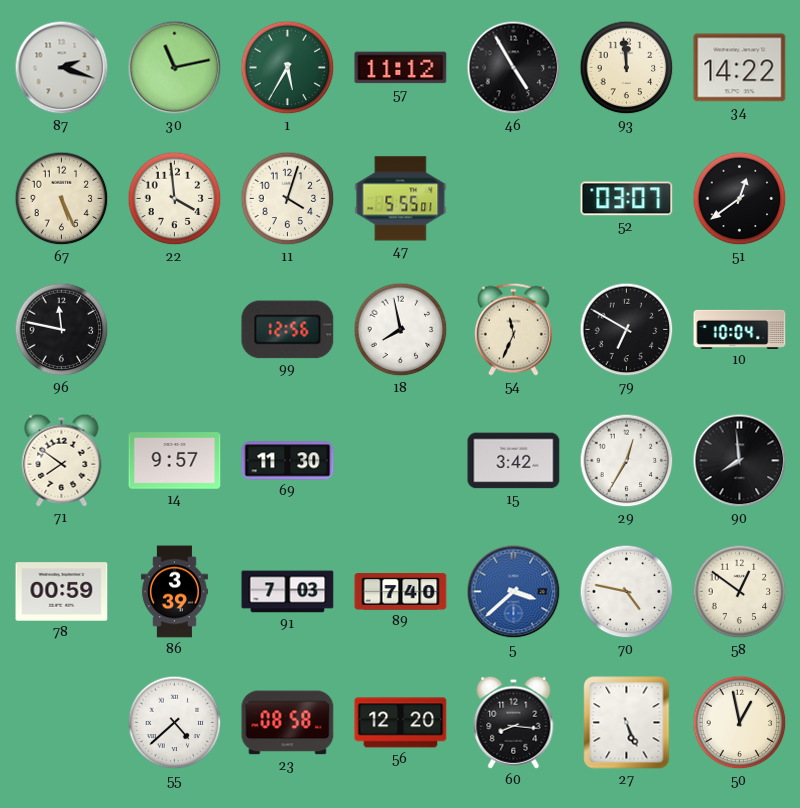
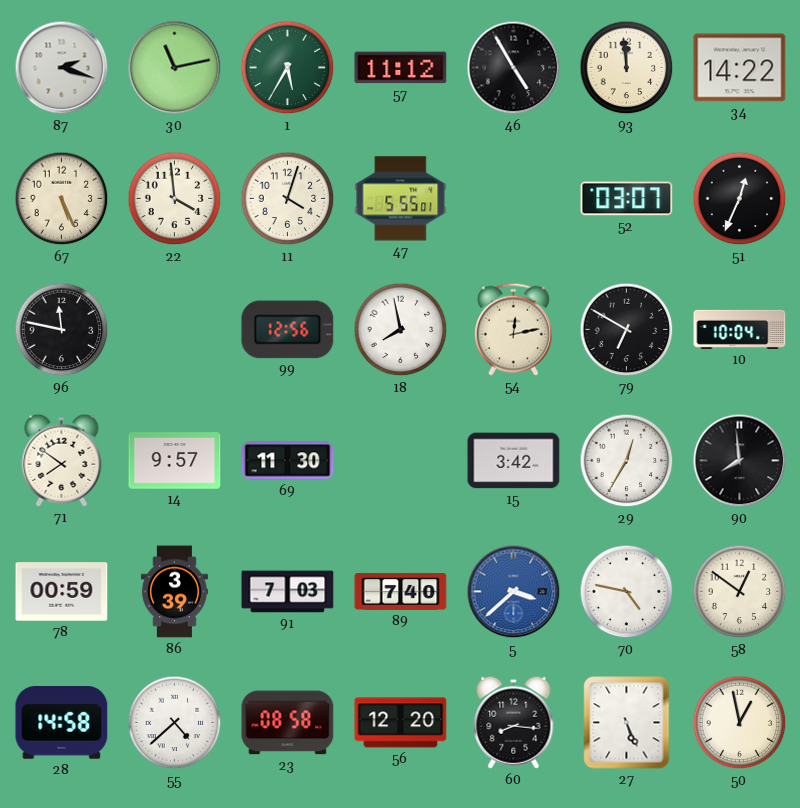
51: 12:39 -> 12:34
54: 11:34 -> 12:13
28: none -> 14:58
